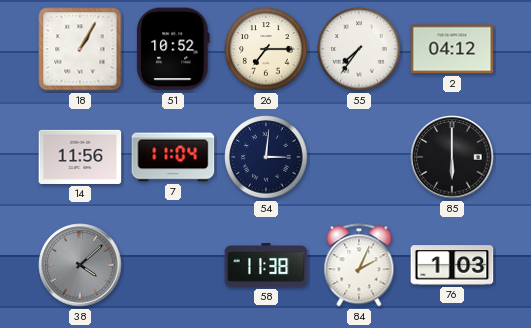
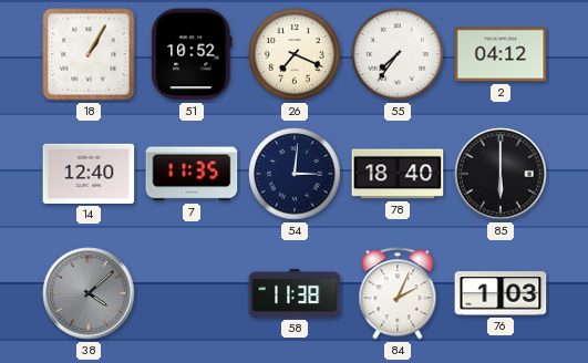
26: 7:15 -> 7:19
14: 11:56 -> 12:40
7: 11:04 -> 11:35
78: none -> 18:40
